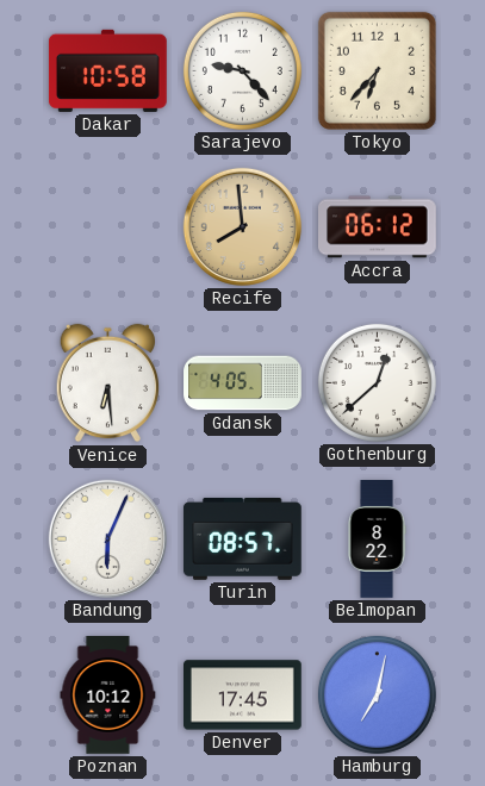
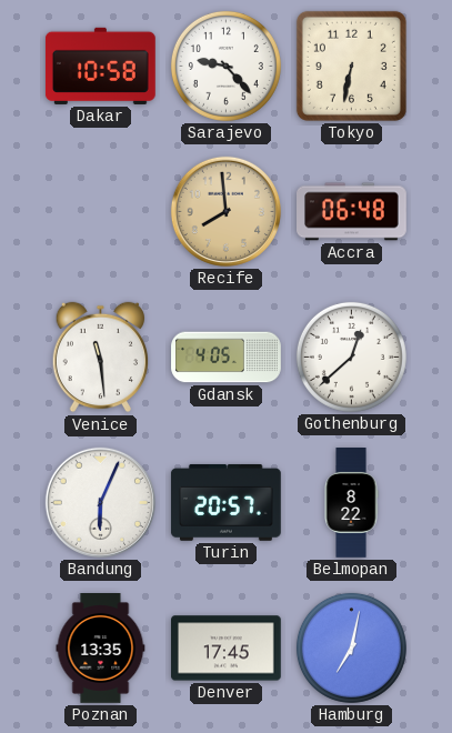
Tokyo: 6:37 -> 6:32
Accra: 06:12 -> 06:48
Venice: 6:29 -> 11:29
Turin: 08:57 -> 20:57
Poznan: 10:12 -> 13:35
